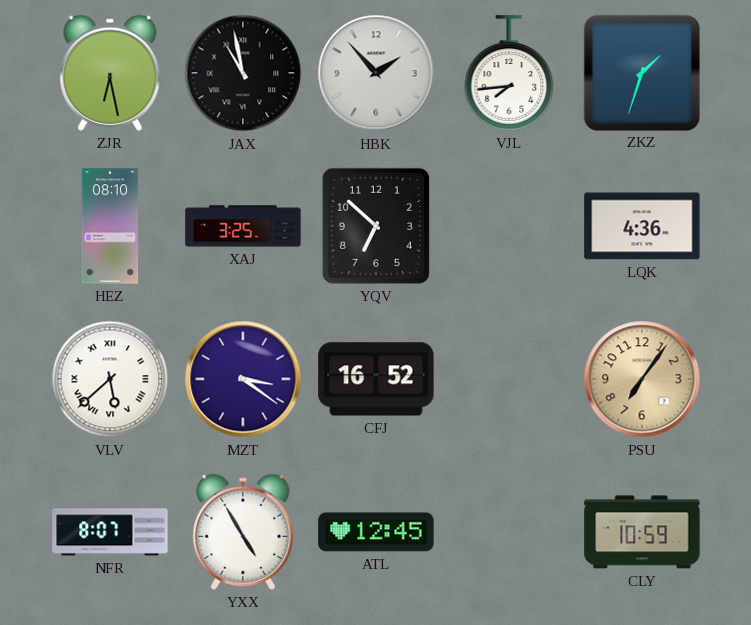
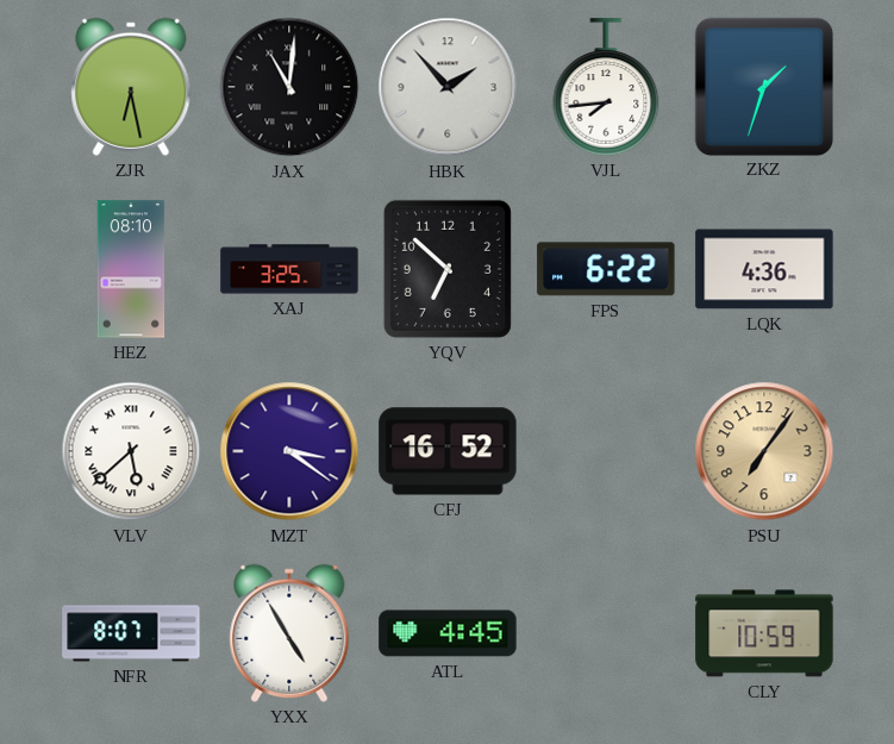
JAX: 10:58 -> 11:01
FPS: none -> 6:22
ATL: 12:45 -> 4:45
